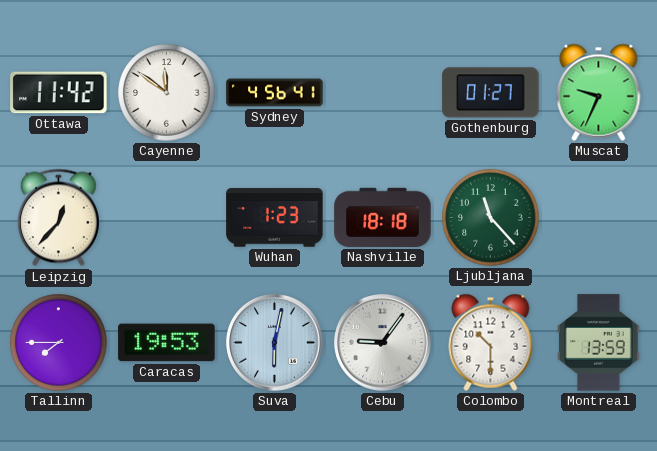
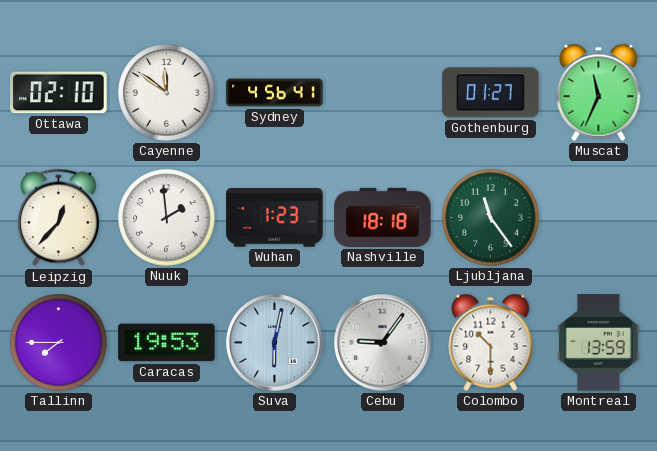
Ottawa: 11:42 -> 02:10
Muscat: 9:34 -> 11:34
Nuuk: none -> 1:59
Ljubljana: 11:23 -> 11:24
